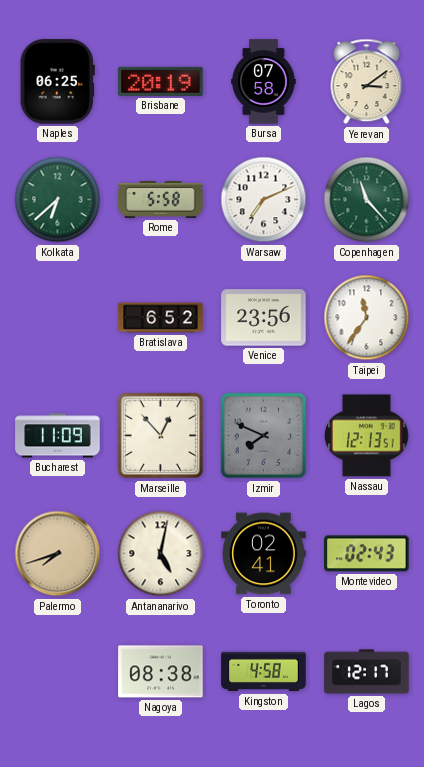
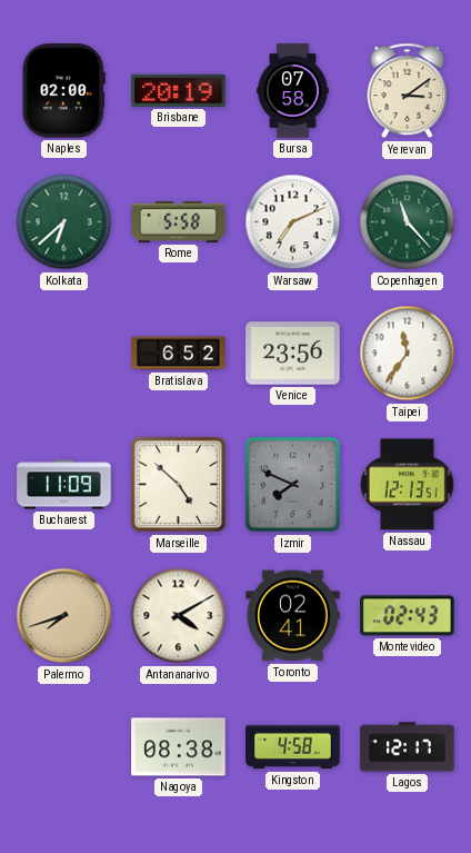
Naples: 06:25 -> 02:00
Marseille: 12:53 -> 4:52
Antananarivo: 5:02 -> 4:10
